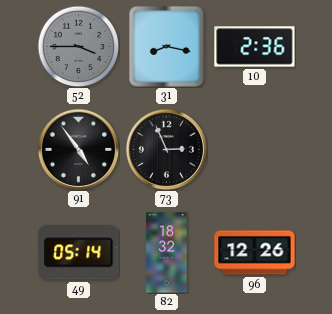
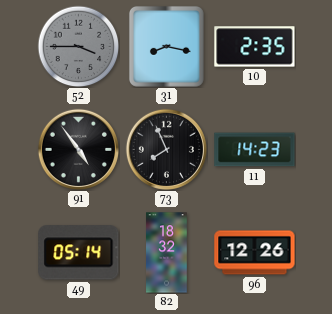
10: 2:36 -> 2:35
73: 2:56 -> 7:56
11: none -> 14:23
